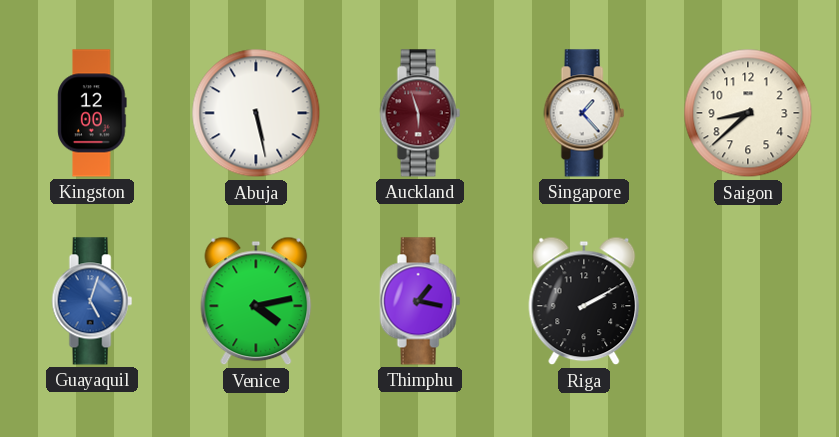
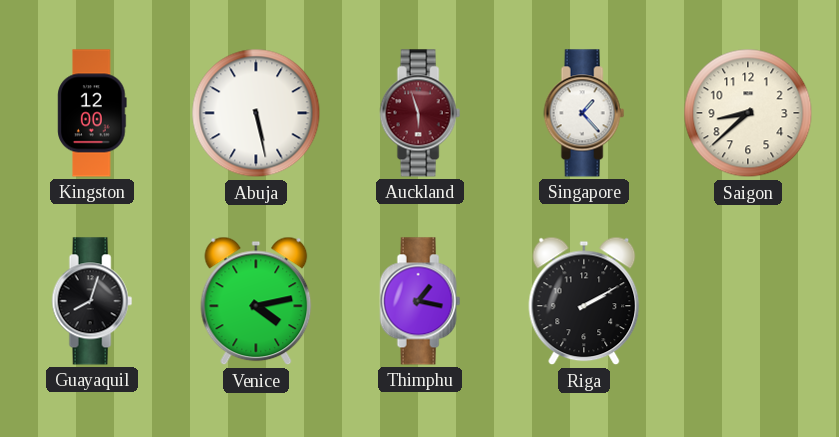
Guayaquil: 5:03 -> 8:03
Guayaquil dial: blue -> black
